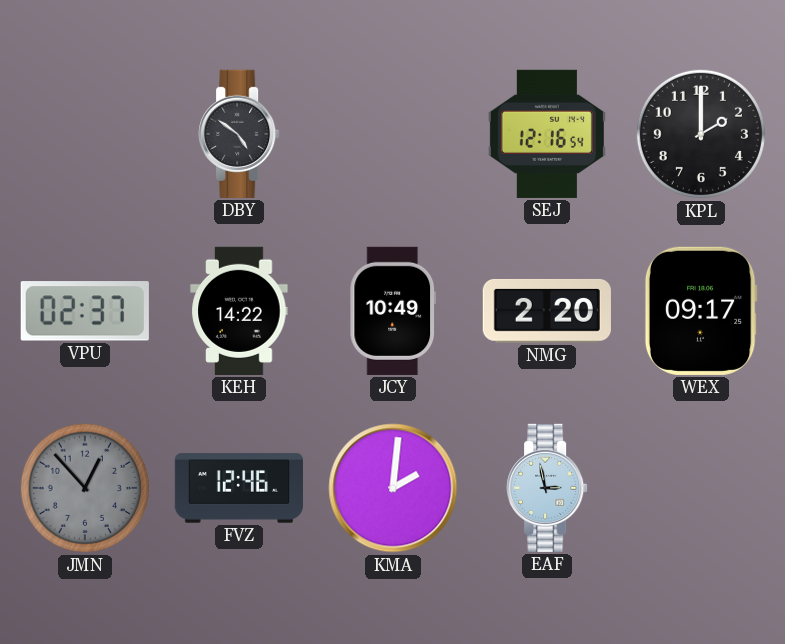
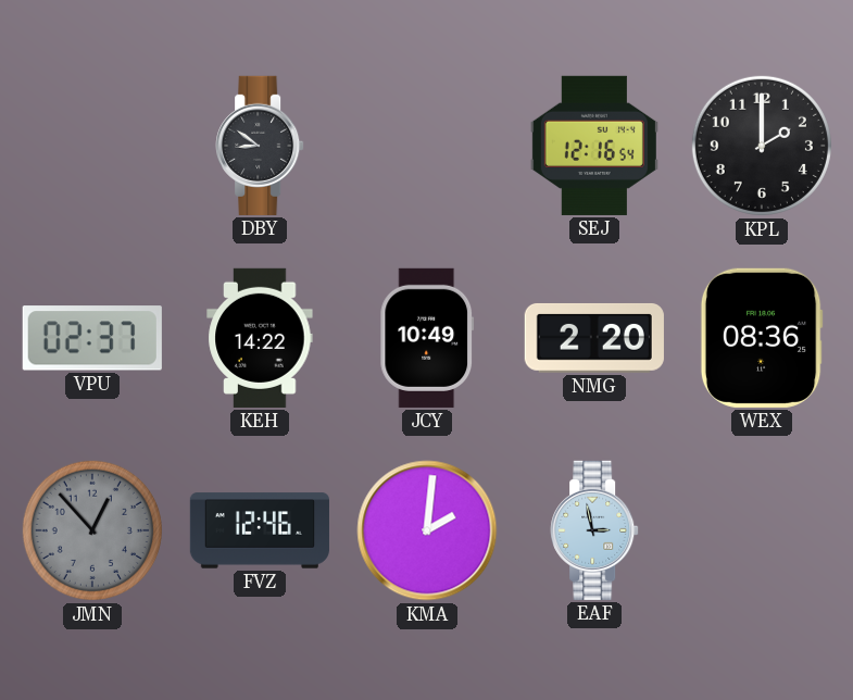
DBY: 4:51 -> 8:51
WEX: 09:17 -> 08:36
